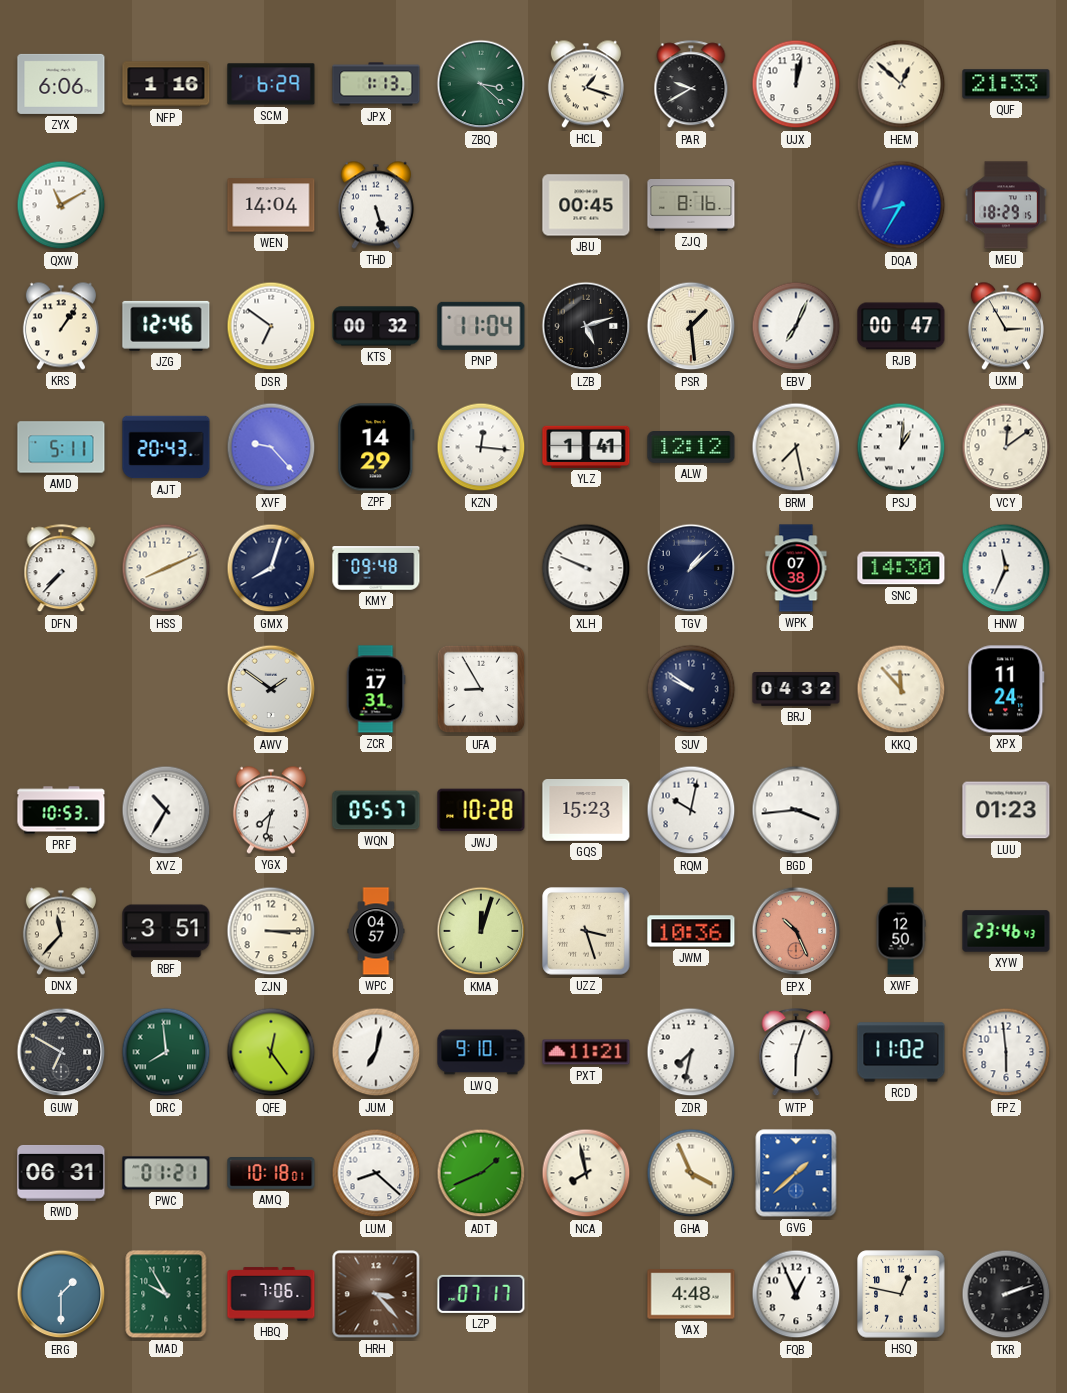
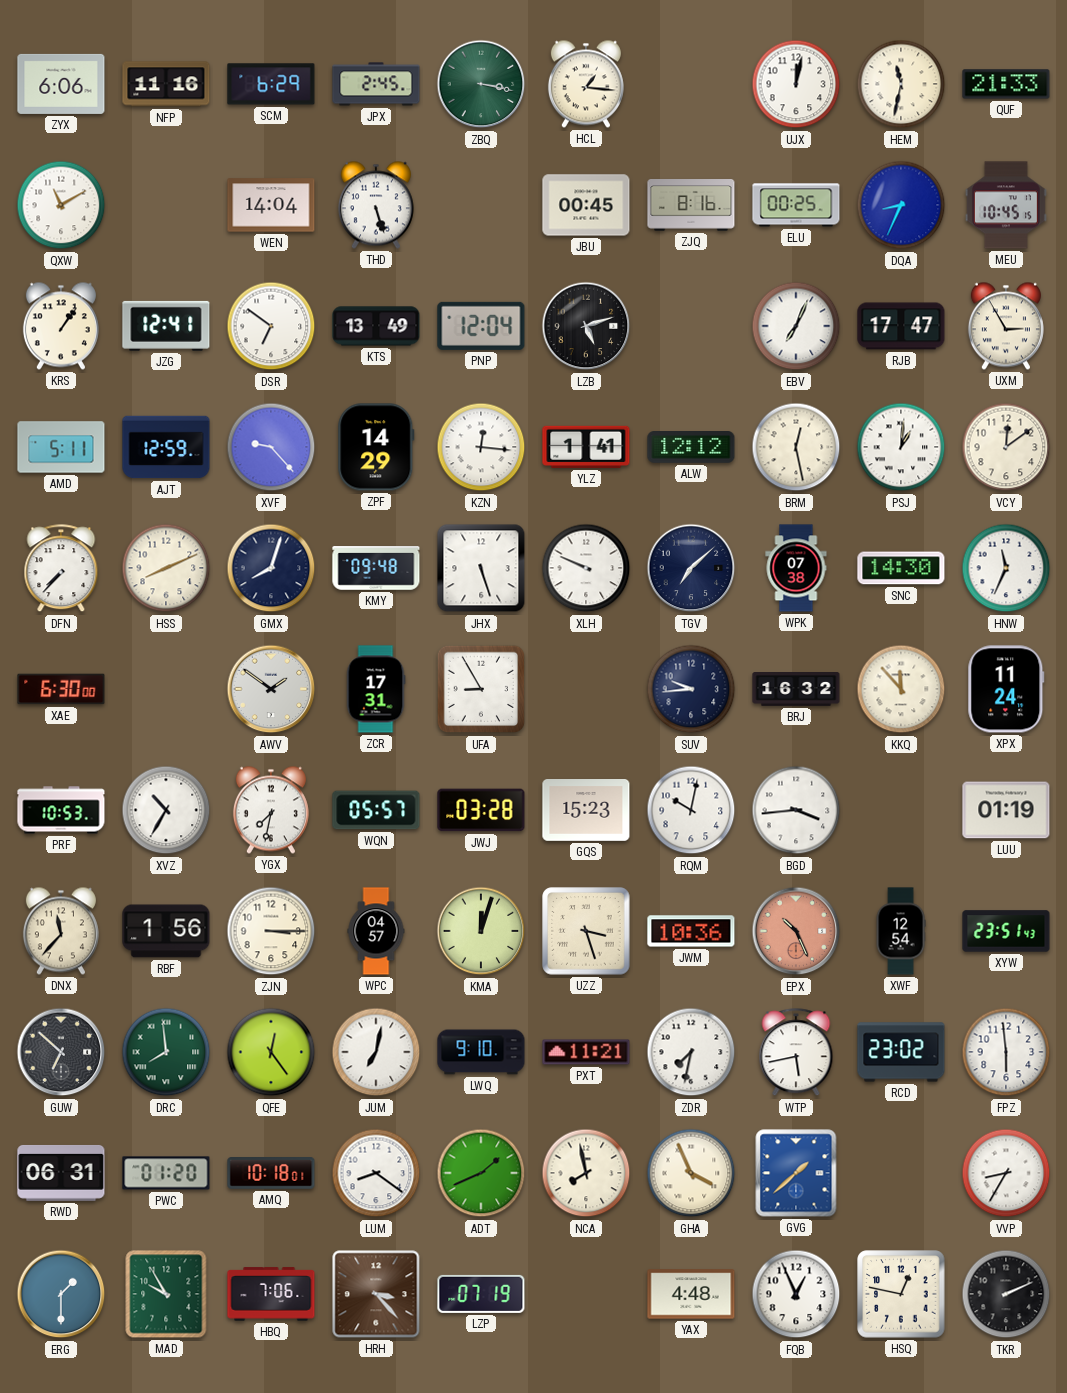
NFP: 1:16 -> 11:16
JPX: 1:13 -> 2:45
ZBQ: 3:22 -> 3:17
HCL: 1:18 -> 1:16
PAR: 9:40 -> none
HEM: 12:52 -> 11:32
ELU: none -> 00:25
DQA: 8:35 -> 8:34
MEU: 18:29 -> 10:45
JZG: 12:46 -> 12:41
KTS: 00:32 -> 13:49
PNP: 11:04 -> 12:04
PSR: 1:29 -> none
RJB: 00:47 -> 17:47
AJT: 20:43 -> 12:59
BRM: 7:28 -> 12:28
JHX: none -> 5:27
TGV: 1:08 -> 7:08
XAE: none -> 6:30
SUV: 9:51 -> 9:44
BRJ: 04:32 -> 16:32
JWJ: 10:28 -> 03:28
LUU: 01:23 -> 01:19
RBF: 3:51 -> 1:56
XWF: 12:50 -> 12:54
XYW: 23:46 -> 23:51
GUW: 6:50 -> 6:52
WTP: 6:03 -> 5:43
RCD: 11:02 -> 23:02
PWC: 01:21 -> 01:20
LUM: 8:22 -> 8:21
VVP: none -> 8:35
LZP: 07:17 -> 07:19
TKR: 2:12 -> 2:11
